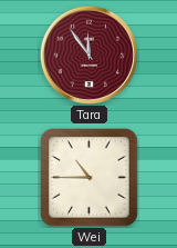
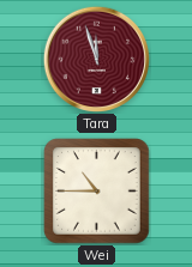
Tara: 11:54 -> 11:57
